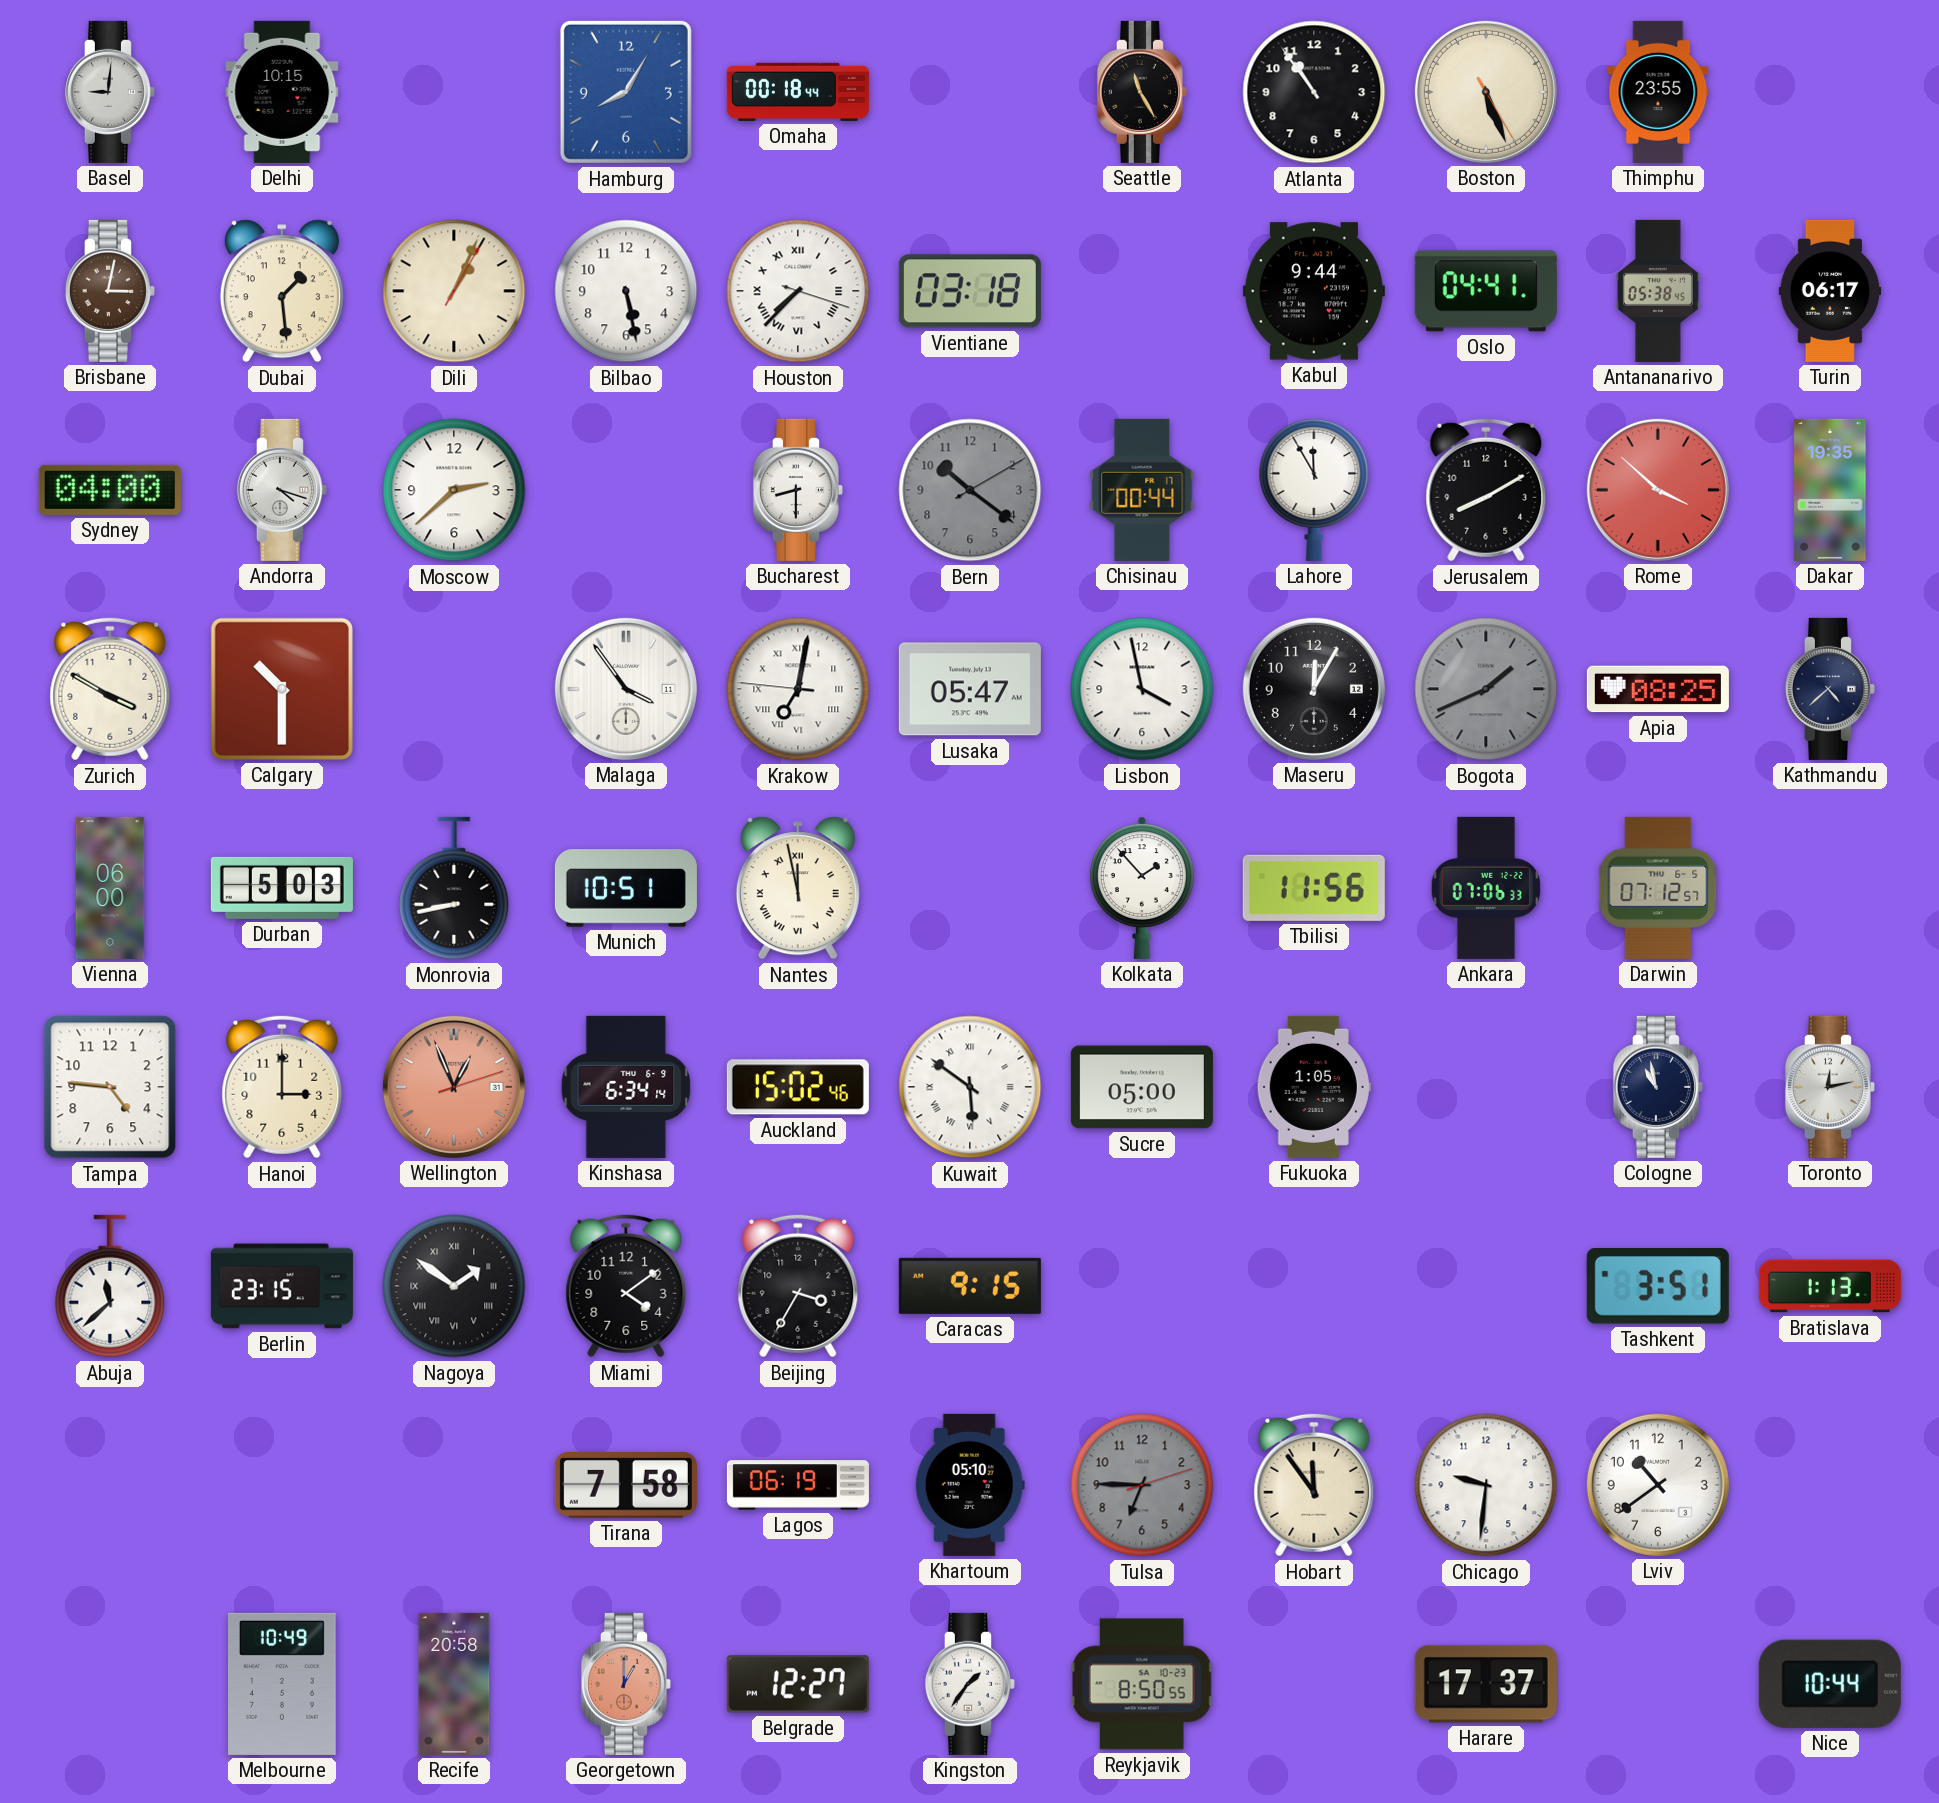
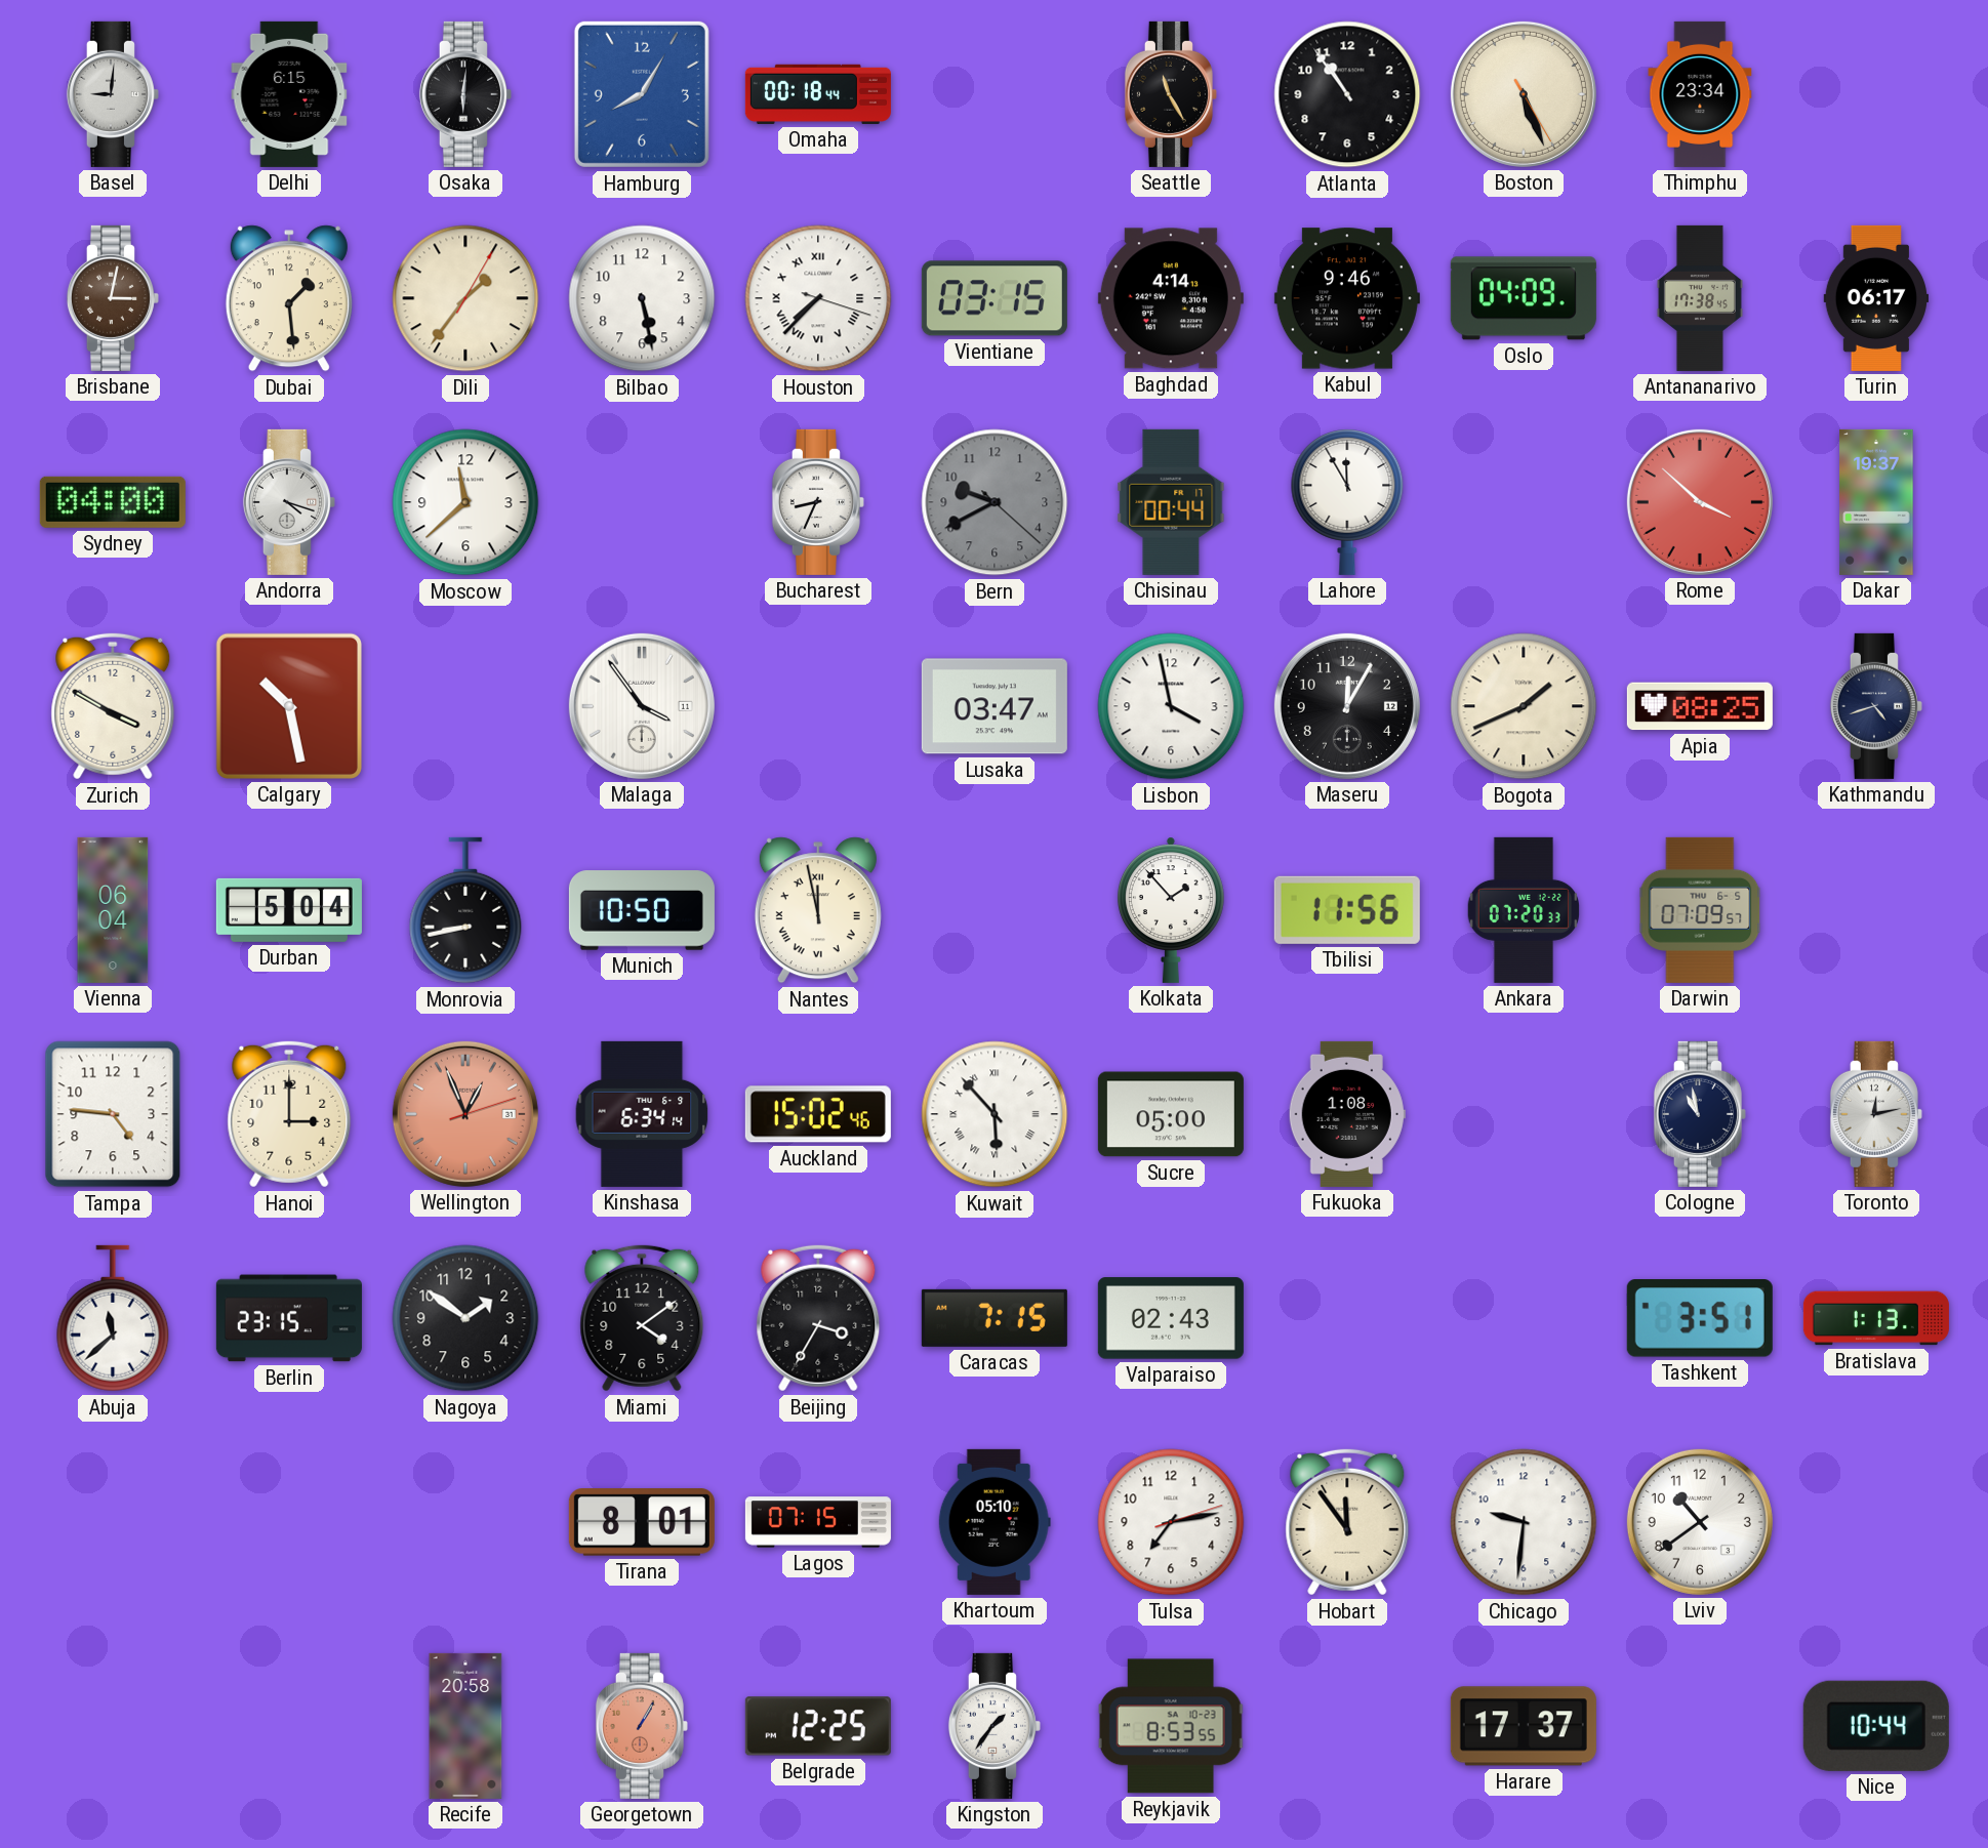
Delhi: 10:15 -> 6:15
Osaka: none -> 6:01
Thimphu: 23:55 -> 23:34
Dili: 1:04 -> 1:36
Vientiane: 03:18 -> 03:15
Baghdad: none -> 4:14
Kabul: 9:44 -> 9:46
Oslo: 04:41 -> 04:09
Antananarivo: 05:38 -> 17:38
Moscow: 2:38 -> 11:38
Bucharest: 8:30 -> 8:34
Bern: 10:21 -> 9:40
Jerusalem: 8:10 -> none
Dakar: 19:35 -> 19:37
Calgary: 10:30 -> 10:28
Krakow: 7:01 -> none
Lusaka: 05:47 -> 03:47
Bogota dial: grey -> cream
Kathmandu: 4:38 -> 4:42
Vienna: 06:00 -> 06:04
Durban: 5:03 -> 5:04
Munich: 10:51 -> 10:50
Ankara: 07:06 -> 07:20
Darwin: 07:12 -> 07:09
Kuwait: 5:51 -> 5:53
Fukuoka: 1:05 -> 1:08
Nagoya numerals: Roman -> Arabic
Caracas: 9:15 -> 7:15
Valparaiso: none -> 02:43
Tirana: 7:58 -> 8:01
Lagos: 06:19 -> 07:15
Tulsa: 6:45 -> 7:13
Tulsa dial: grey -> white
Melbourne: 10:49 -> none
Georgetown: 1:00 -> 1:05
Belgrade: 12:27 -> 12:25
Reykjavik: 8:50 -> 8:53
